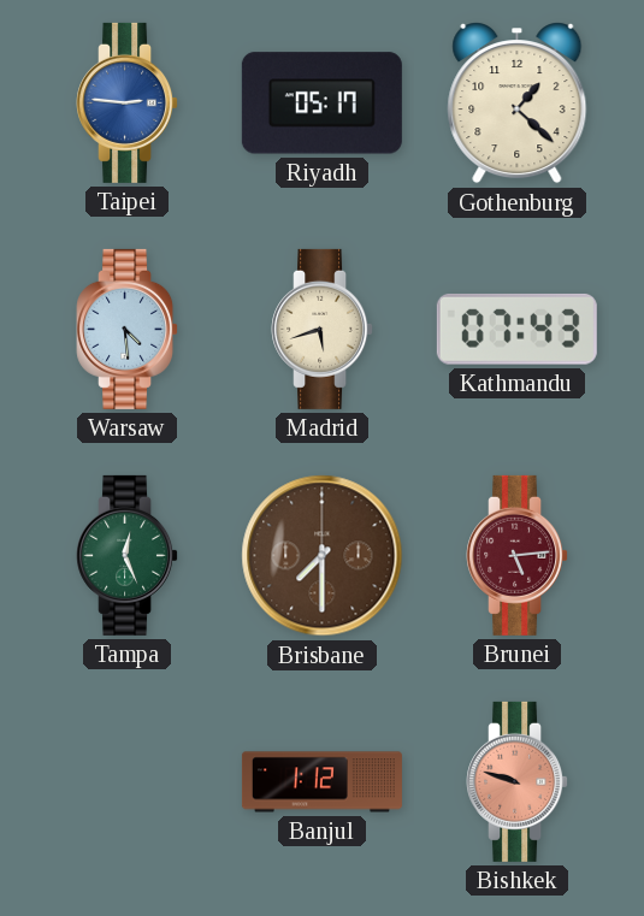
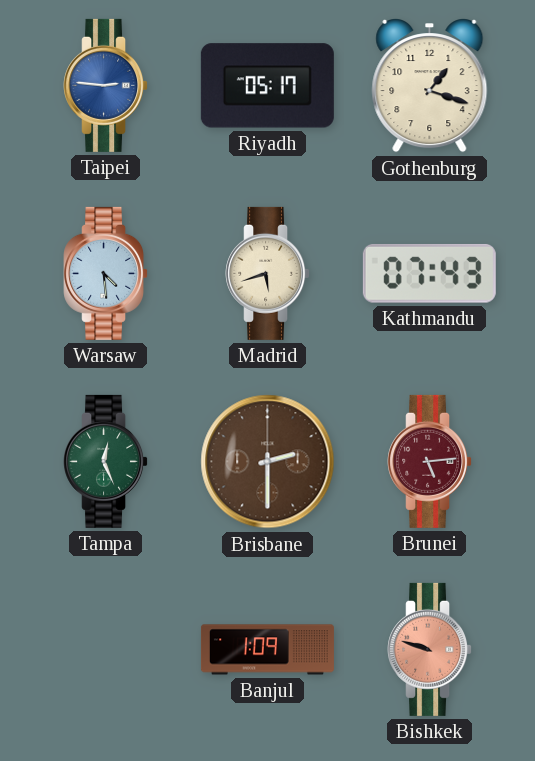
Gothenburg: 1:22 -> 1:18
Brisbane: 7:30 -> 2:30
Banjul: 1:12 -> 1:09
